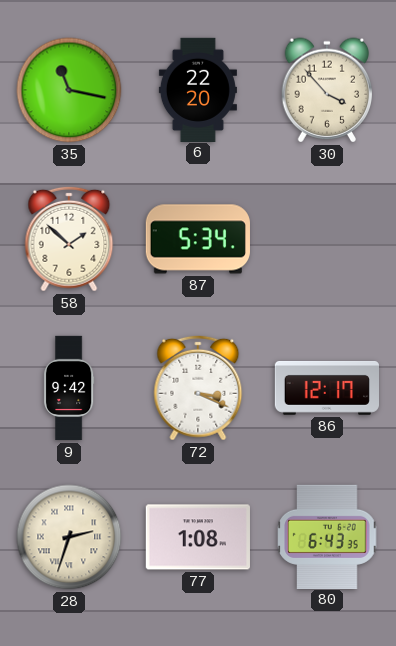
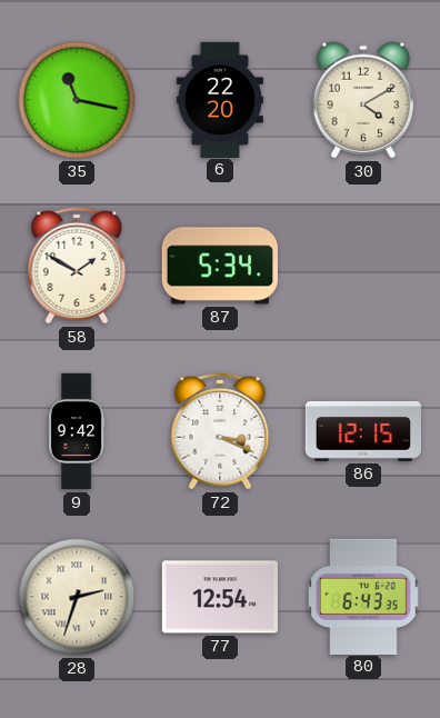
30: 3:53 -> 4:10
58: 1:52 -> 1:50
86: 12:17 -> 12:15
77: 1:08 -> 12:54
